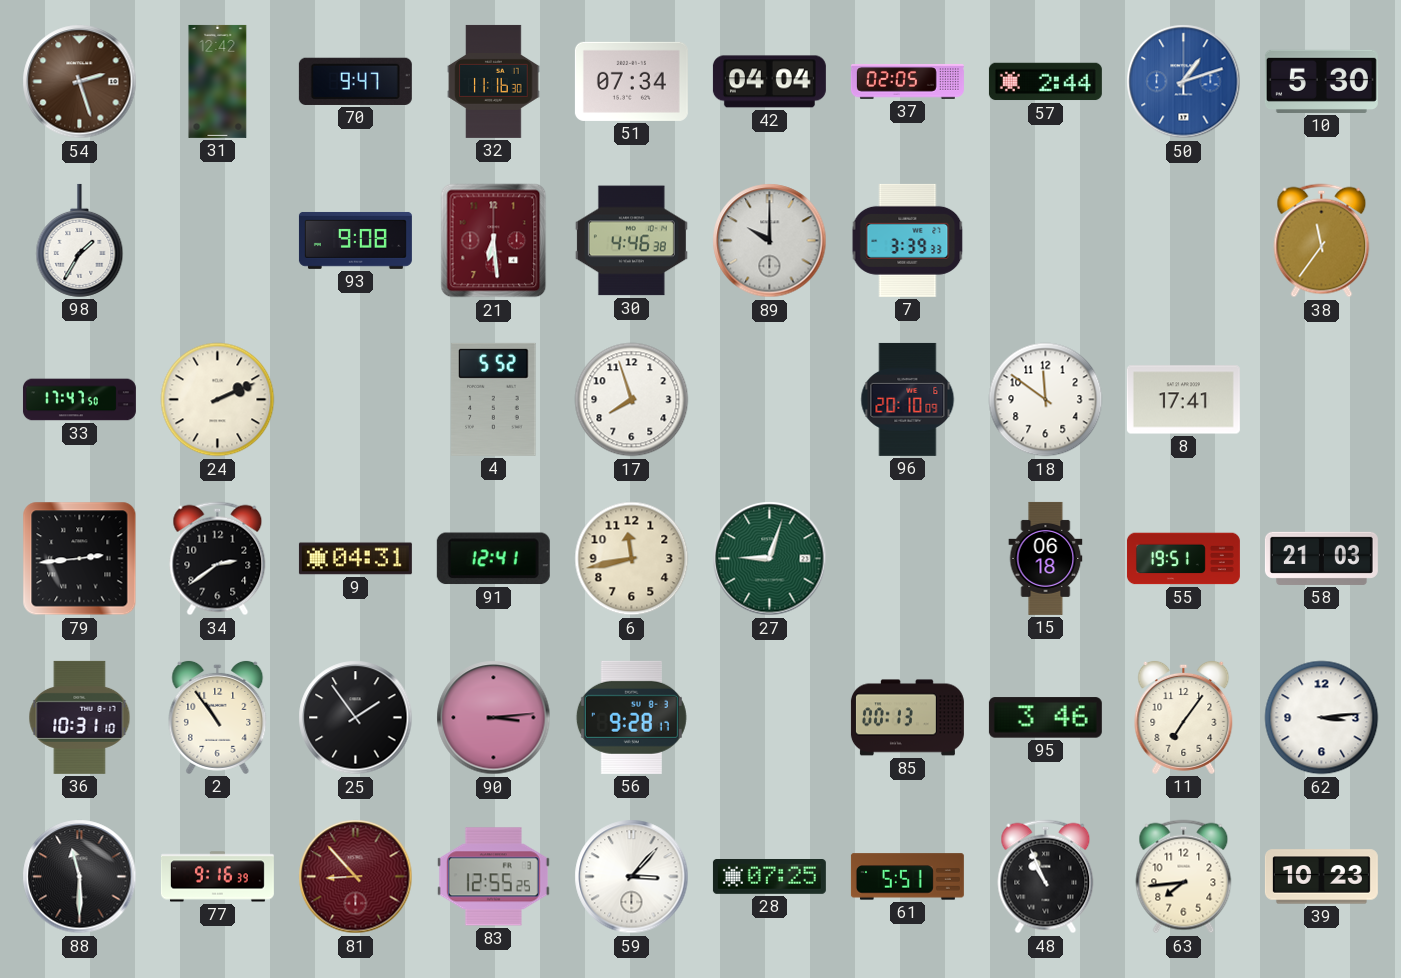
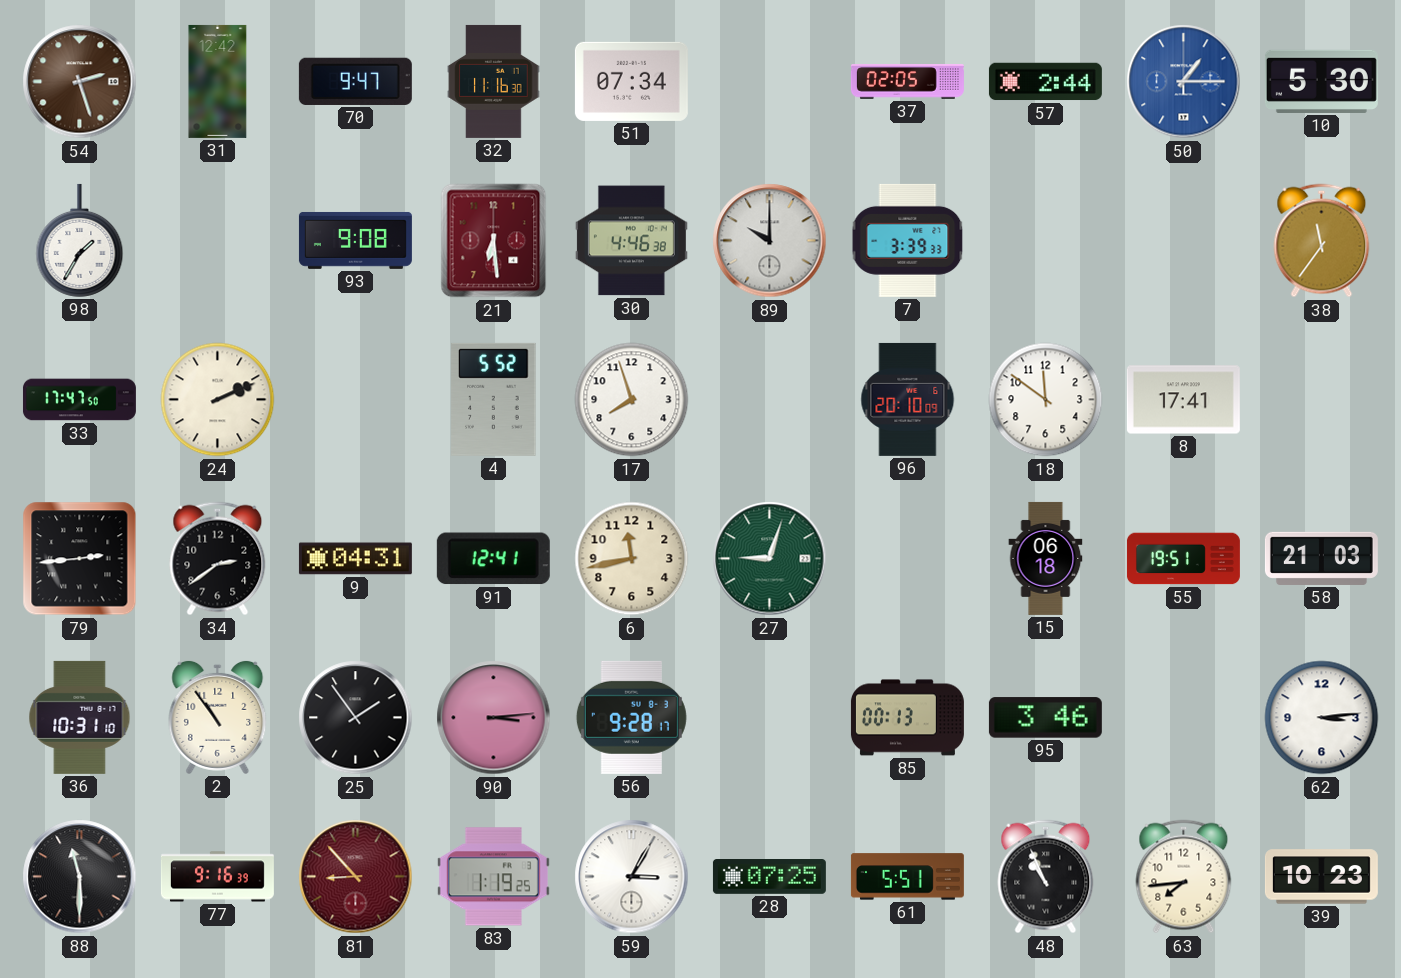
42: 04:04 -> none
50: 1:12 -> 1:15
11: 7:06 -> none
83: 12:55 -> 1:19
59: 3:07 -> 3:05
